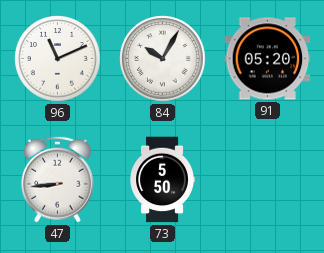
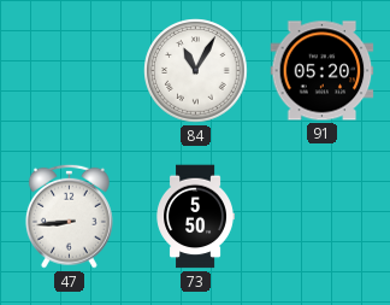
96: 11:11 -> none
84: 10:05 -> 11:05
